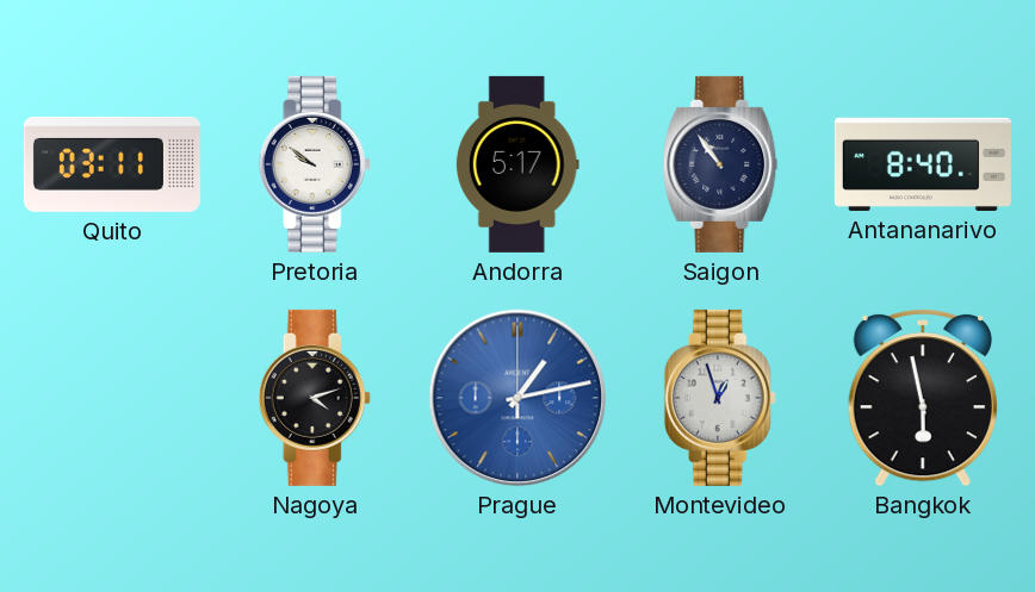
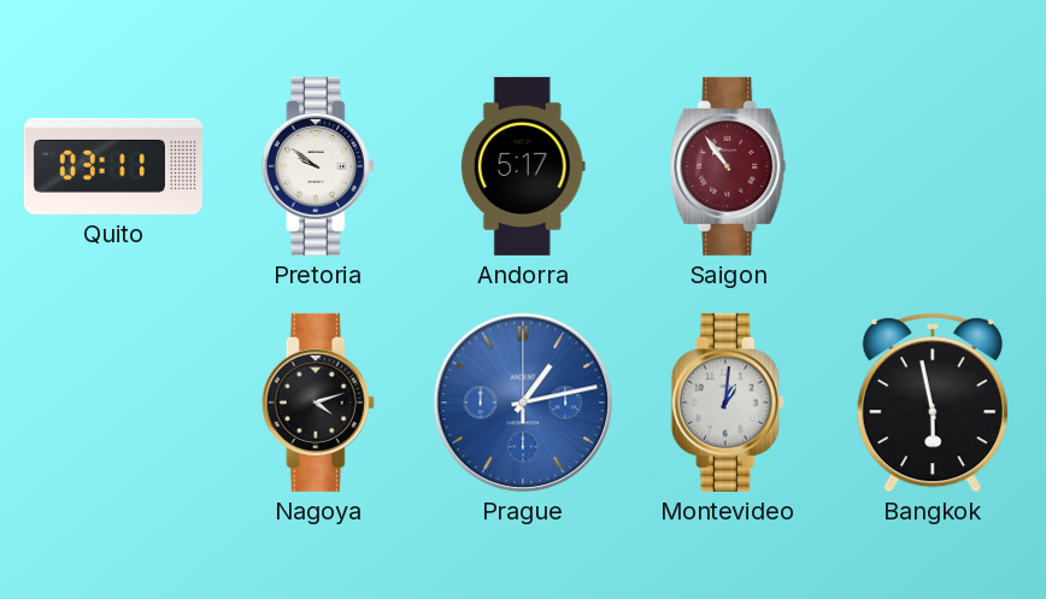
Saigon dial: navy -> burgundy
Antananarivo: 8:40 -> none
Montevideo: 12:57 -> 1:01
